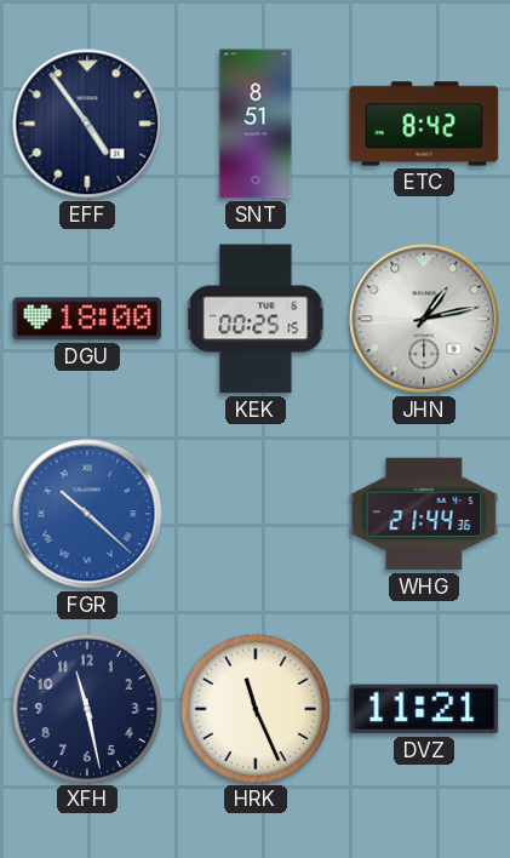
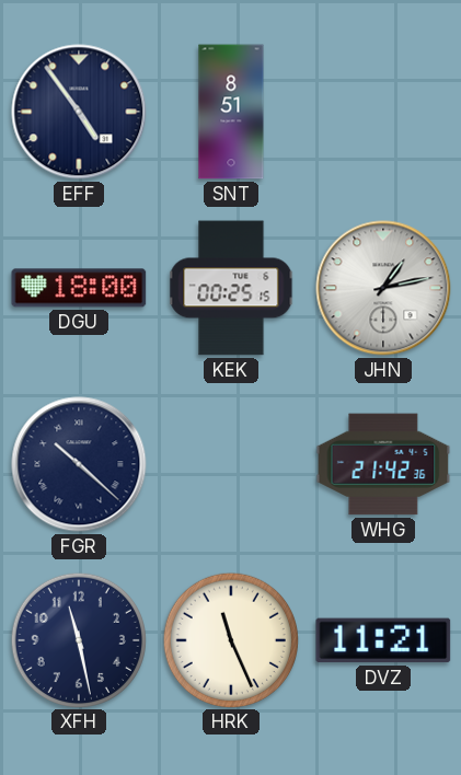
ETC: 8:42 -> none
FGR dial: blue -> navy
WHG: 21:44 -> 21:42
